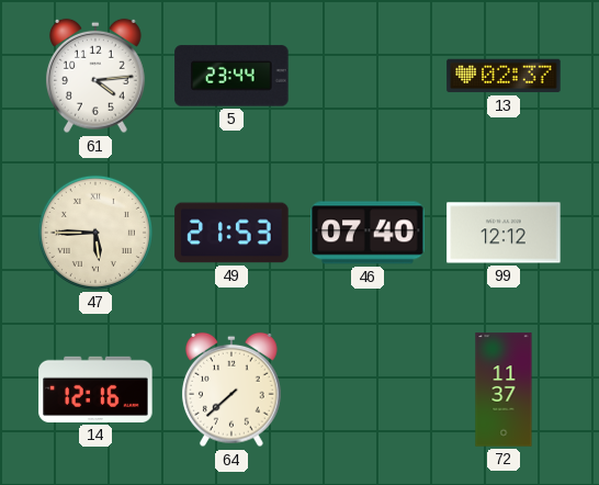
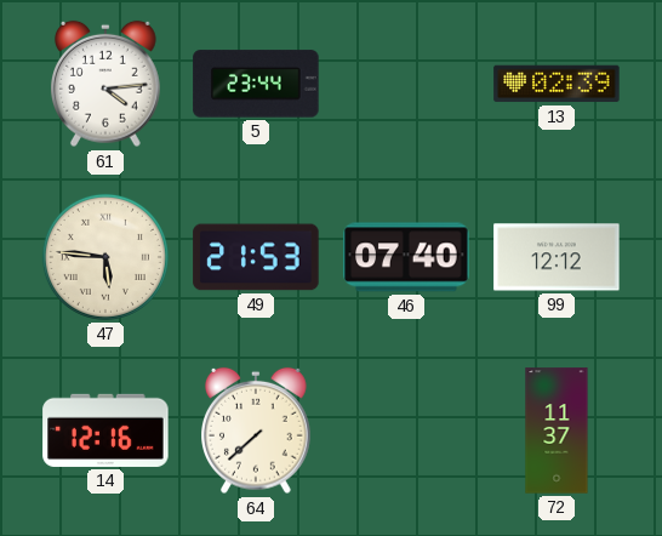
13: 02:37 -> 02:39
47: 5:45 -> 5:46
